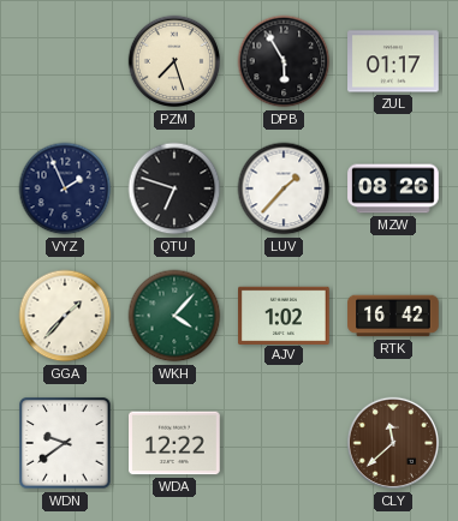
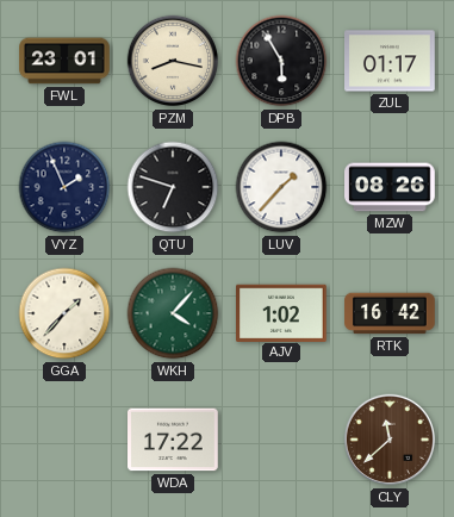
FWL: none -> 23:01
PZM: 7:27 -> 8:17
WDN: 9:39 -> none
WDA: 12:22 -> 17:22
